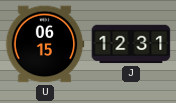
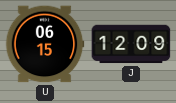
J: 12:31 -> 12:09
